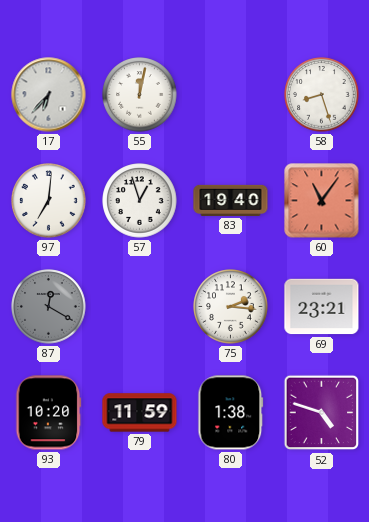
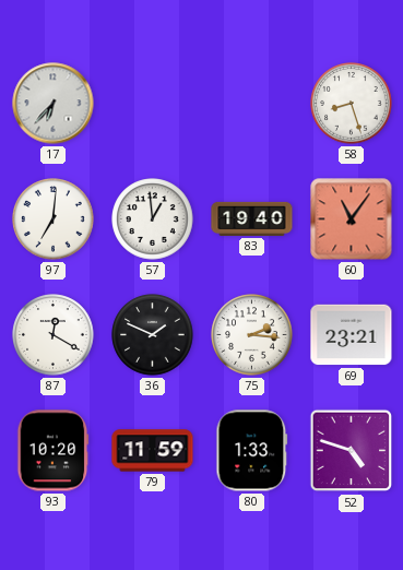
55: 12:02 -> none
57: 12:57 -> 12:59
87 dial: grey -> white
36: none -> 1:49
80: 1:38 -> 1:33
